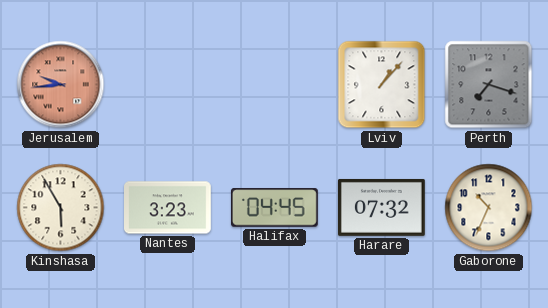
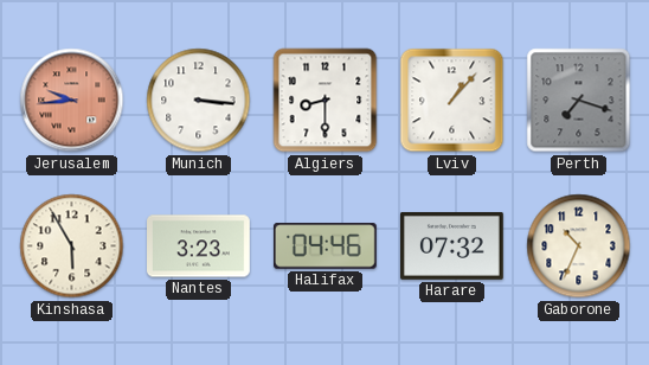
Munich: none -> 3:16
Algiers: none -> 8:30
Halifax: 04:45 -> 04:46
